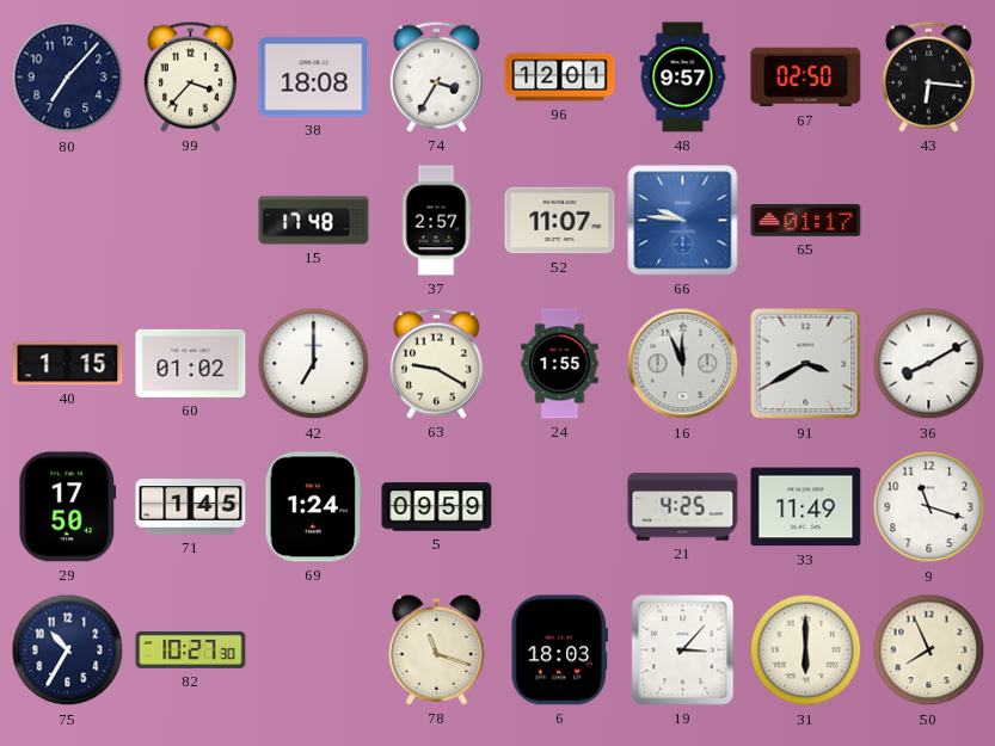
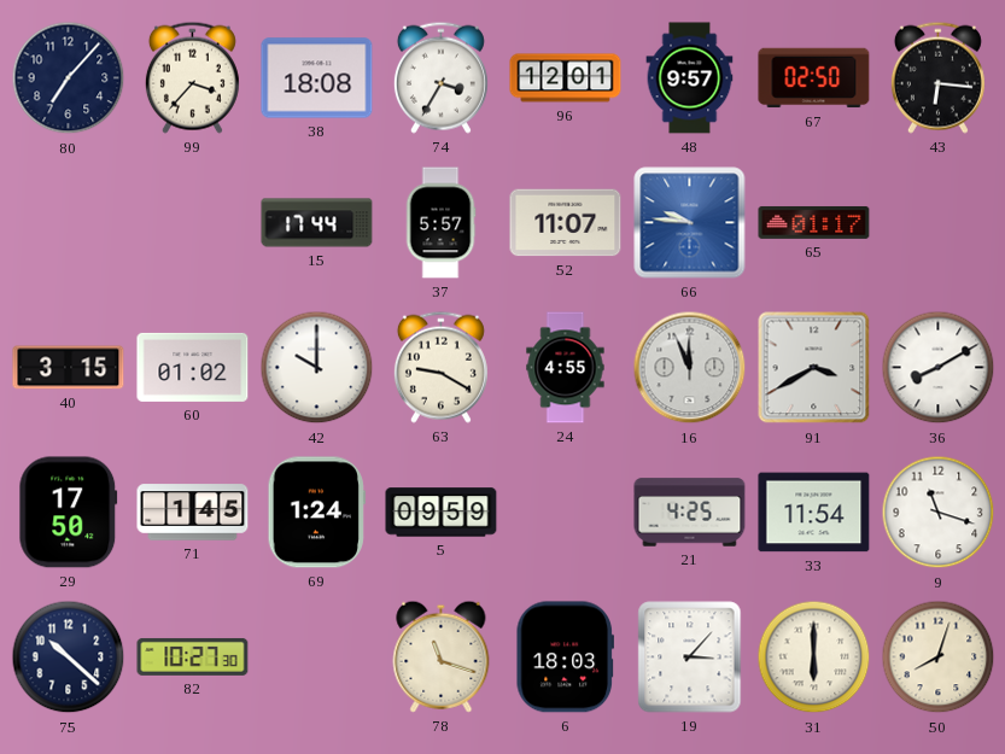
15: 17:48 -> 17:44
37: 2:57 -> 5:57
40: 1:15 -> 3:15
42: 7:00 -> 10:00
24: 1:55 -> 4:55
33: 11:49 -> 11:54
75: 10:35 -> 10:22
50: 7:56 -> 8:03
